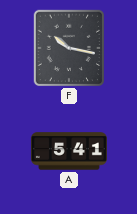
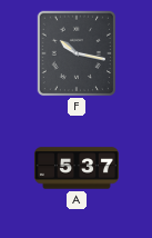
A: 5:41 -> 5:37
